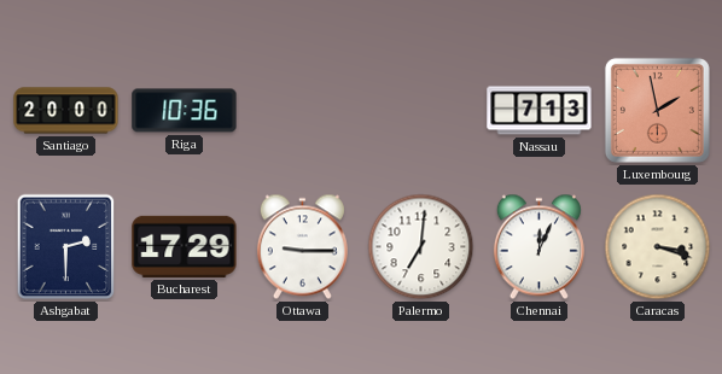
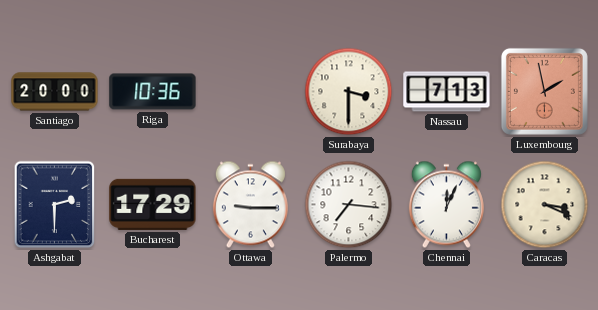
Surabaya: none -> 3:30
Palermo: 7:01 -> 7:16
Caracas: 3:18 -> 3:19
